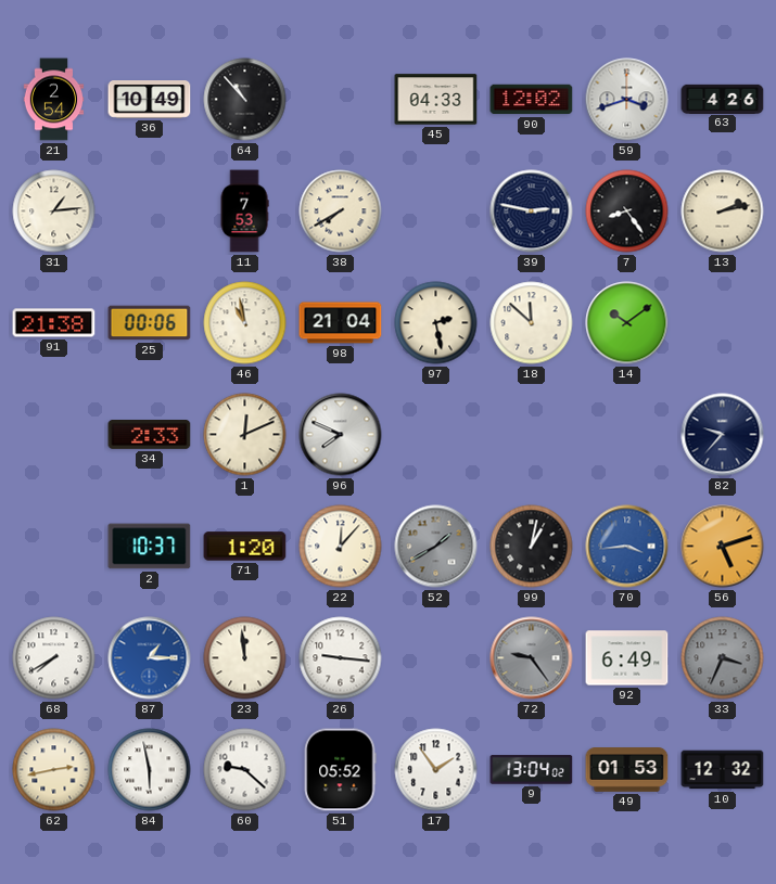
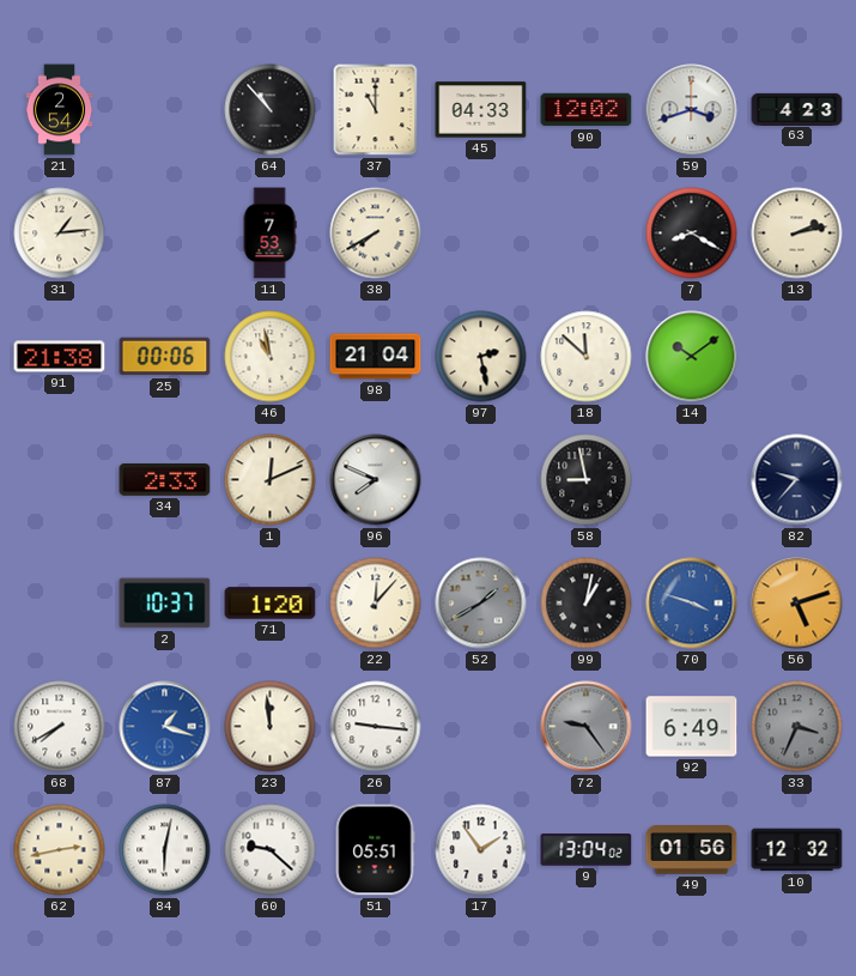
36: 10:49 -> none
37: none -> 11:00
63: 4:26 -> 4:23
39: 2:47 -> none
7: 8:24 -> 8:20
58: none -> 8:58
70: 3:44 -> 3:48
87: 1:15 -> 1:18
84: 5:58 -> 6:02
51: 05:52 -> 05:51
49: 01:53 -> 01:56
